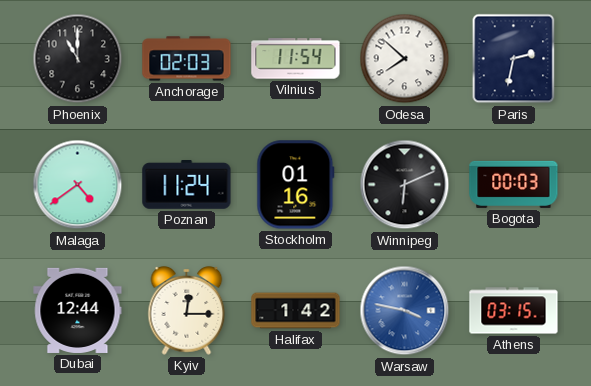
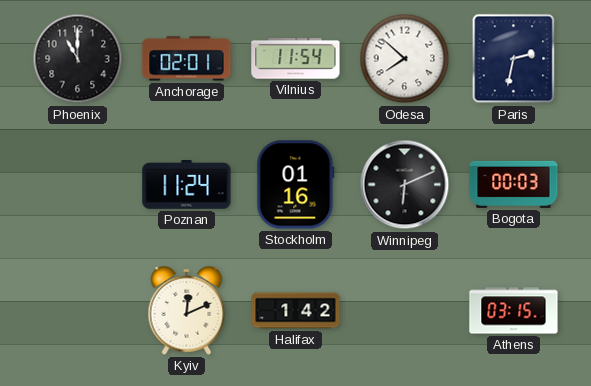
Anchorage: 02:03 -> 02:01
Malaga: 4:39 -> none
Dubai: 12:44 -> none
Kyiv: 12:15 -> 12:11
Warsaw: 3:47 -> none
